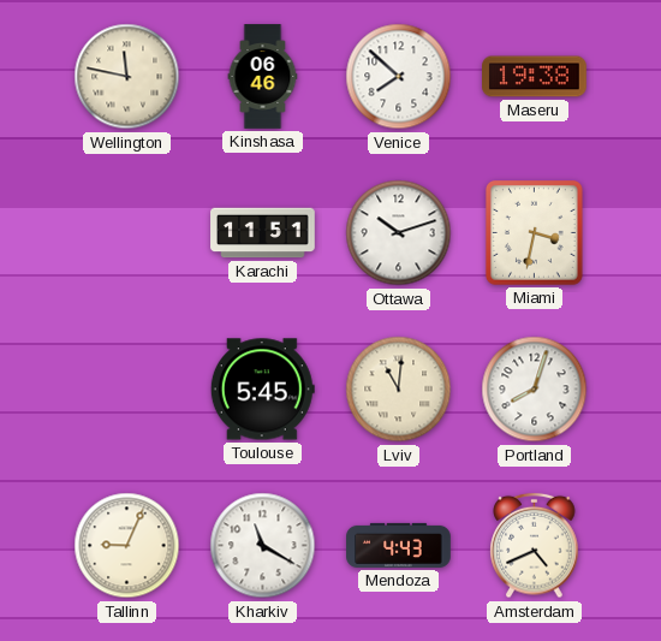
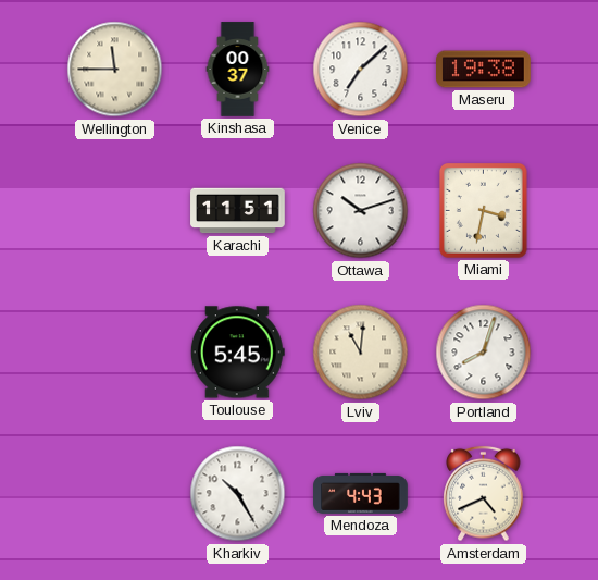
Wellington: 11:47 -> 11:45
Kinshasa: 06:46 -> 00:37
Venice: 7:52 -> 7:08
Tallinn: 9:04 -> none
Kharkiv: 11:20 -> 10:25
